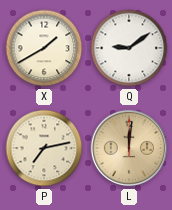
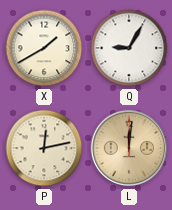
Q: 9:09 -> 9:05
P: 7:13 -> 12:13
